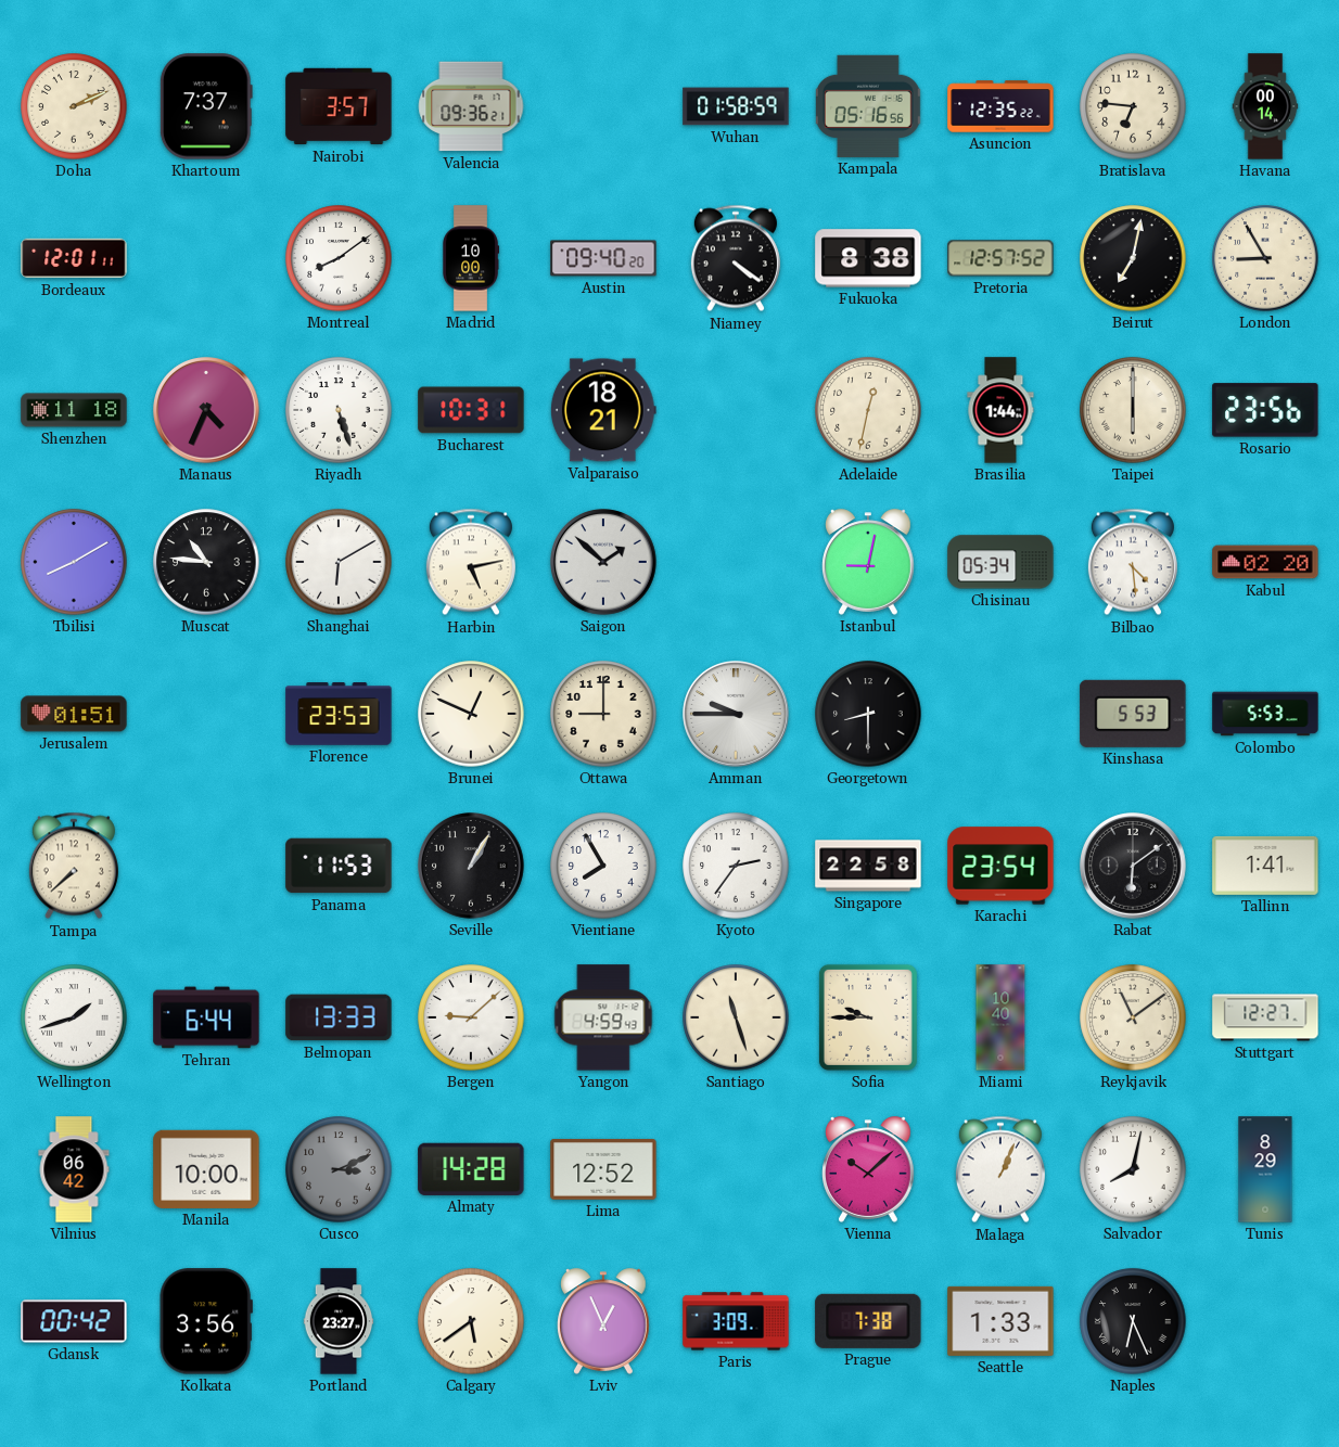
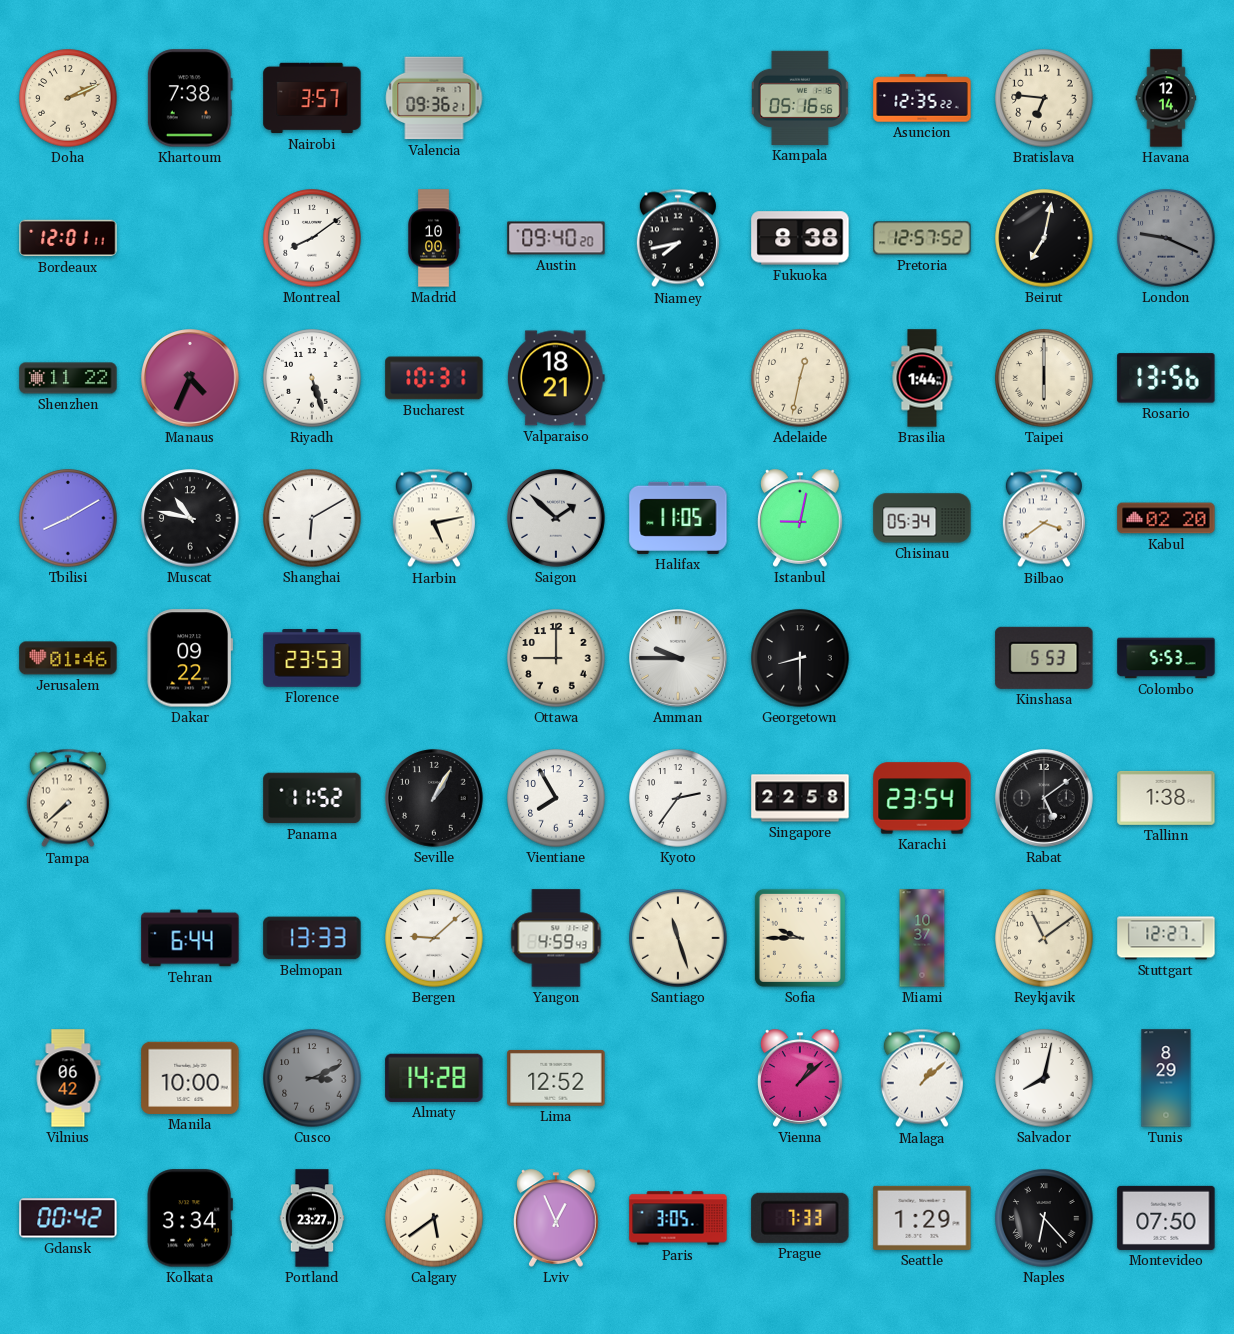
Khartoum: 7:37 -> 7:38
Wuhan: 01:58 -> none
Havana: 00:14 -> 12:14
Niamey: 4:21 -> 7:43
London: 8:55 -> 9:19
London dial: cream -> grey
Shenzhen: 11:18 -> 11:22
Rosario: 23:56 -> 13:56
Muscat: 10:46 -> 10:47
Halifax: none -> 11:05
Bilbao: 4:29 -> 3:39
Jerusalem: 01:51 -> 01:46
Dakar: none -> 09:22
Brunei: 12:49 -> none
Panama: 11:53 -> 11:52
Rabat: 6:09 -> 5:09
Tallinn: 1:41 -> 1:38
Wellington: 1:42 -> none
Miami: 10:40 -> 10:37
Vienna: 10:08 -> 1:08
Malaga: 1:04 -> 1:08
Kolkata: 3:56 -> 3:34
Paris: 3:09 -> 3:05
Prague: 7:38 -> 7:33
Seattle: 1:33 -> 1:29
Naples: 6:26 -> 6:23
Montevideo: none -> 07:50
